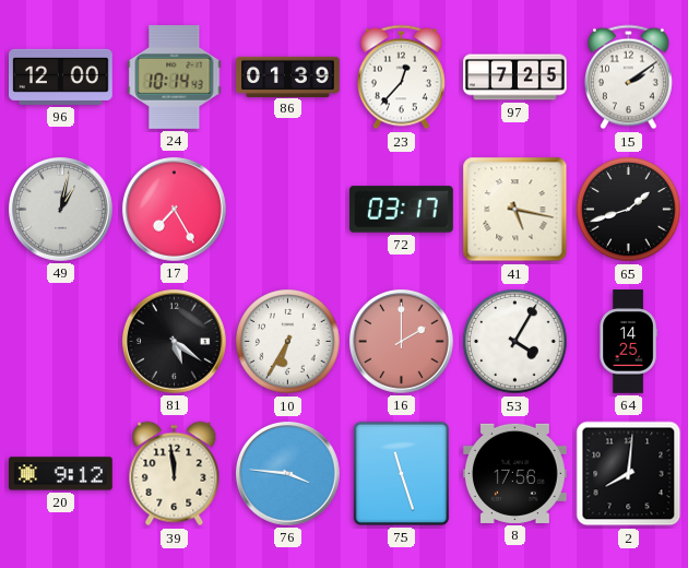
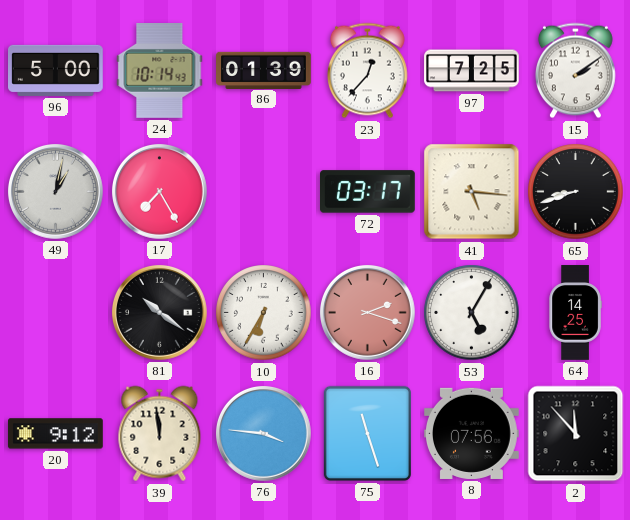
96: 12:00 -> 5:00
41: 5:17 -> 5:16
65: 1:42 -> 8:42
81: 5:21 -> 10:21
16: 2:00 -> 2:18
53: 4:05 -> 5:05
8: 17:56 -> 07:56
2: 8:01 -> 11:53
